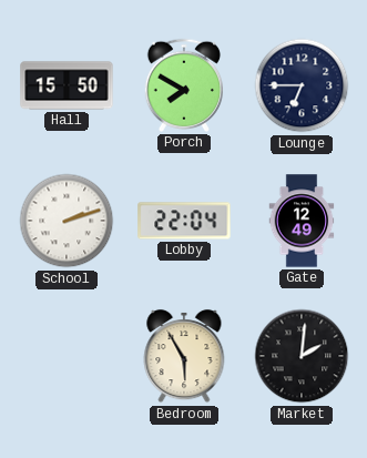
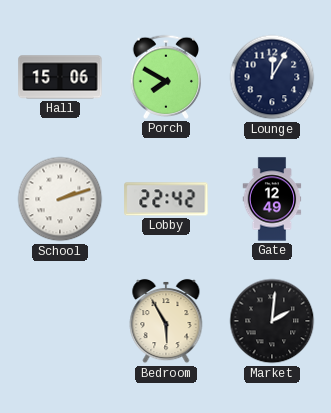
Hall: 15:50 -> 15:06
Lounge: 6:45 -> 12:05
Lobby: 22:04 -> 22:42
